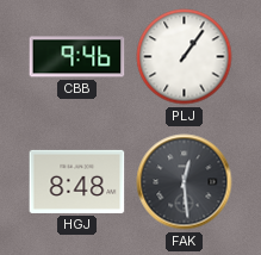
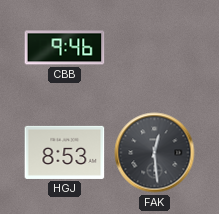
PLJ: 1:06 -> none
HGJ: 8:48 -> 8:53
